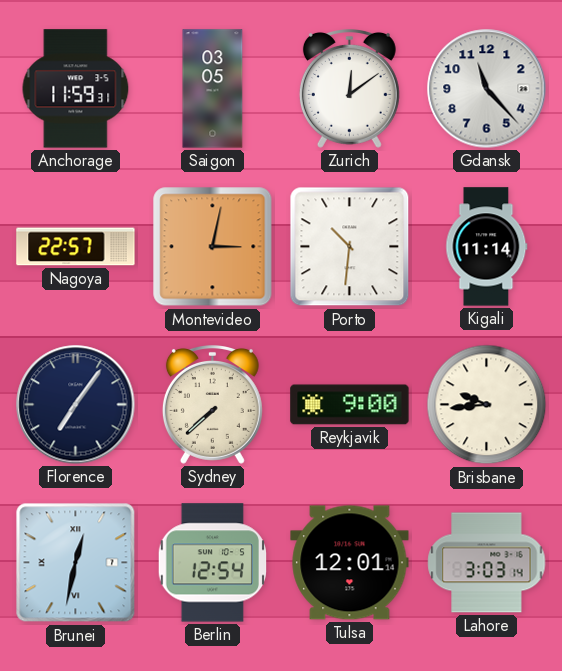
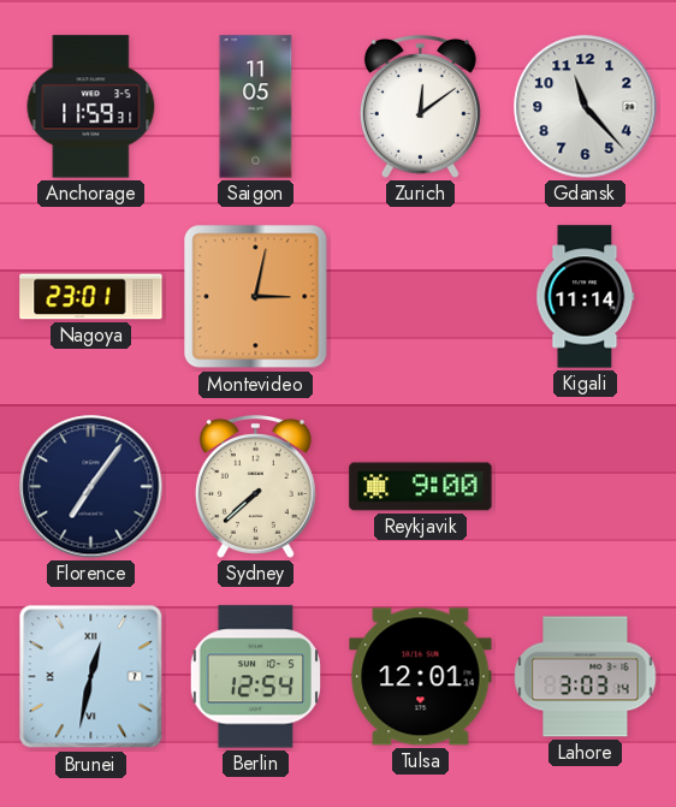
Saigon: 03:05 -> 11:05
Nagoya: 22:57 -> 23:01
Porto: 10:31 -> none
Brisbane: 9:44 -> none
